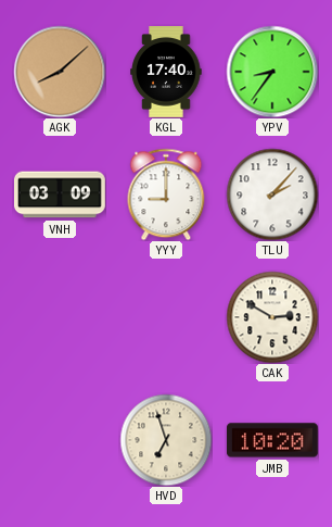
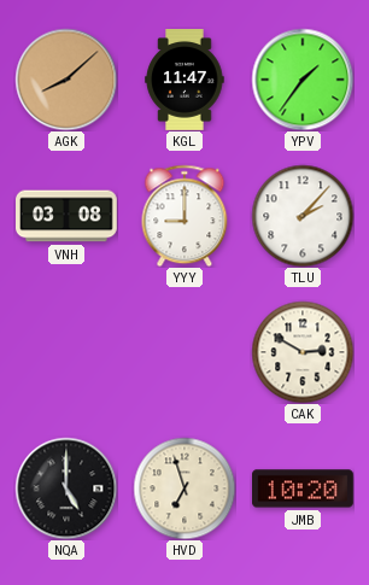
KGL: 17:40 -> 11:47
YPV: 8:36 -> 1:36
VNH: 03:09 -> 03:08
NQA: none -> 5:00
